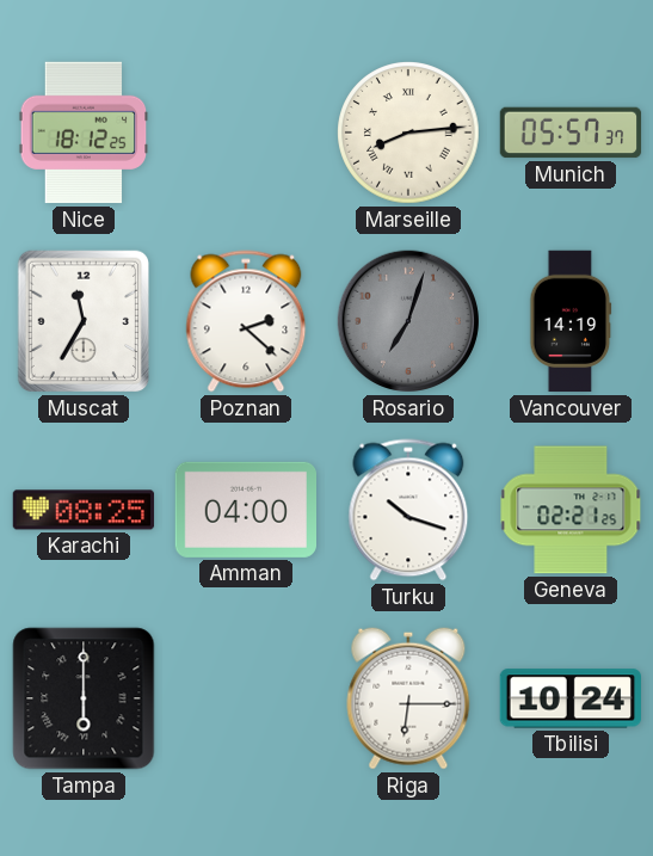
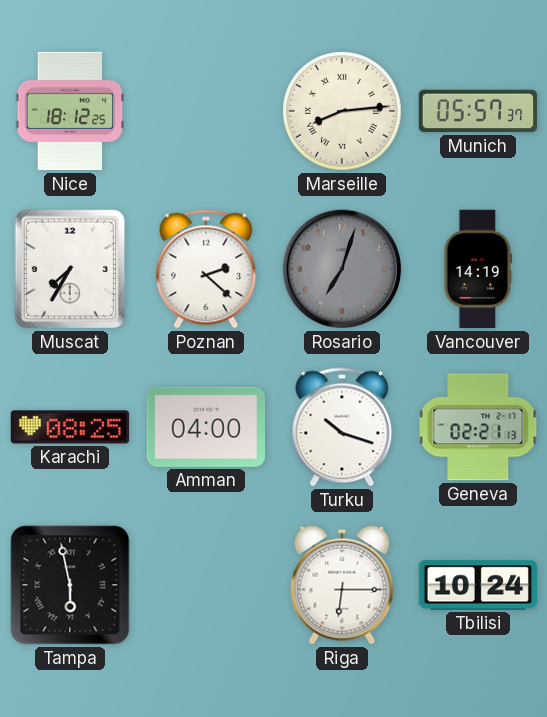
Muscat: 11:35 -> 7:35
Geneva: 02:21:25 -> 02:21:13
Tampa: 6:00 -> 5:58
